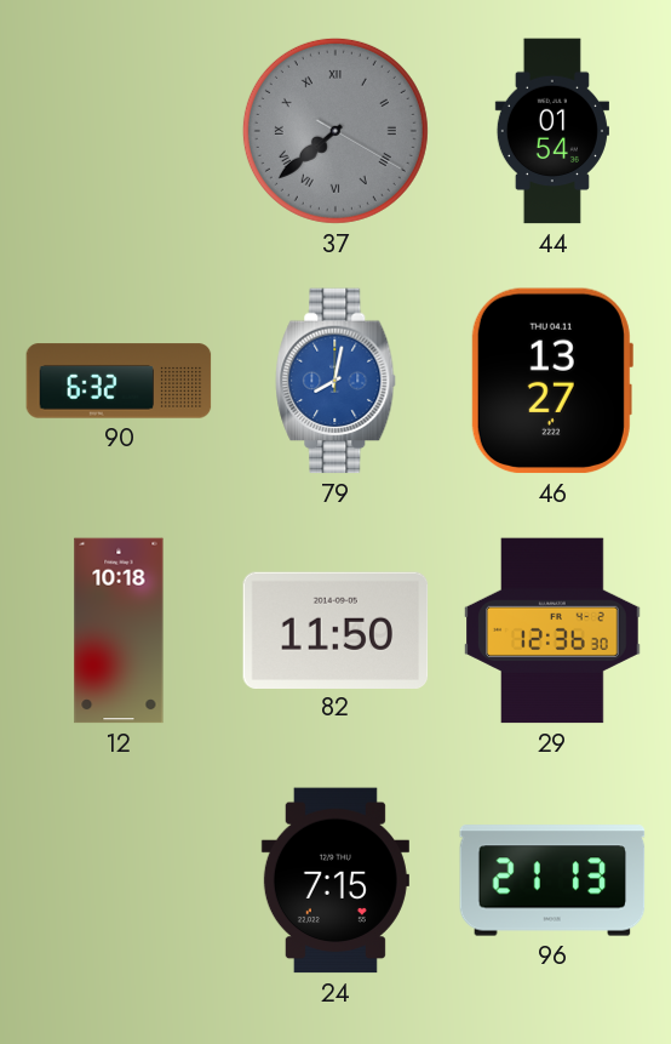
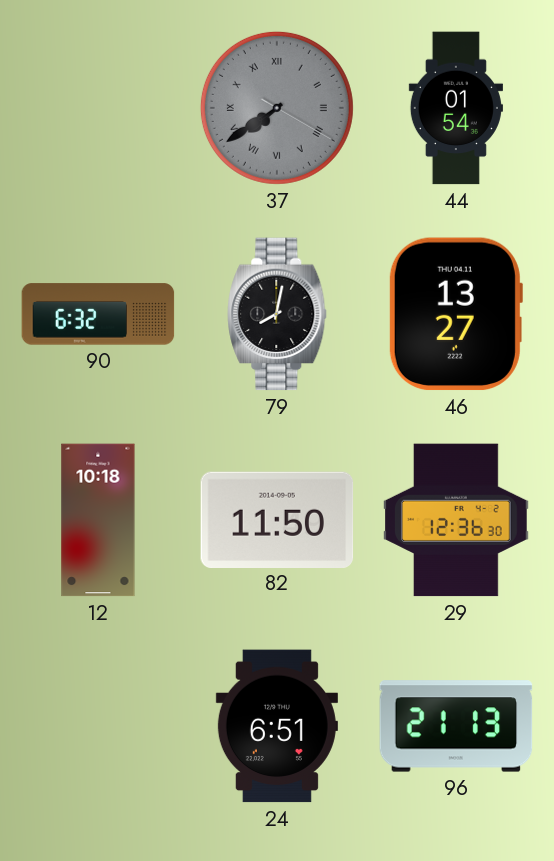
37: 7:38 -> 7:39
79 dial: blue -> black
24: 7:15 -> 6:51
